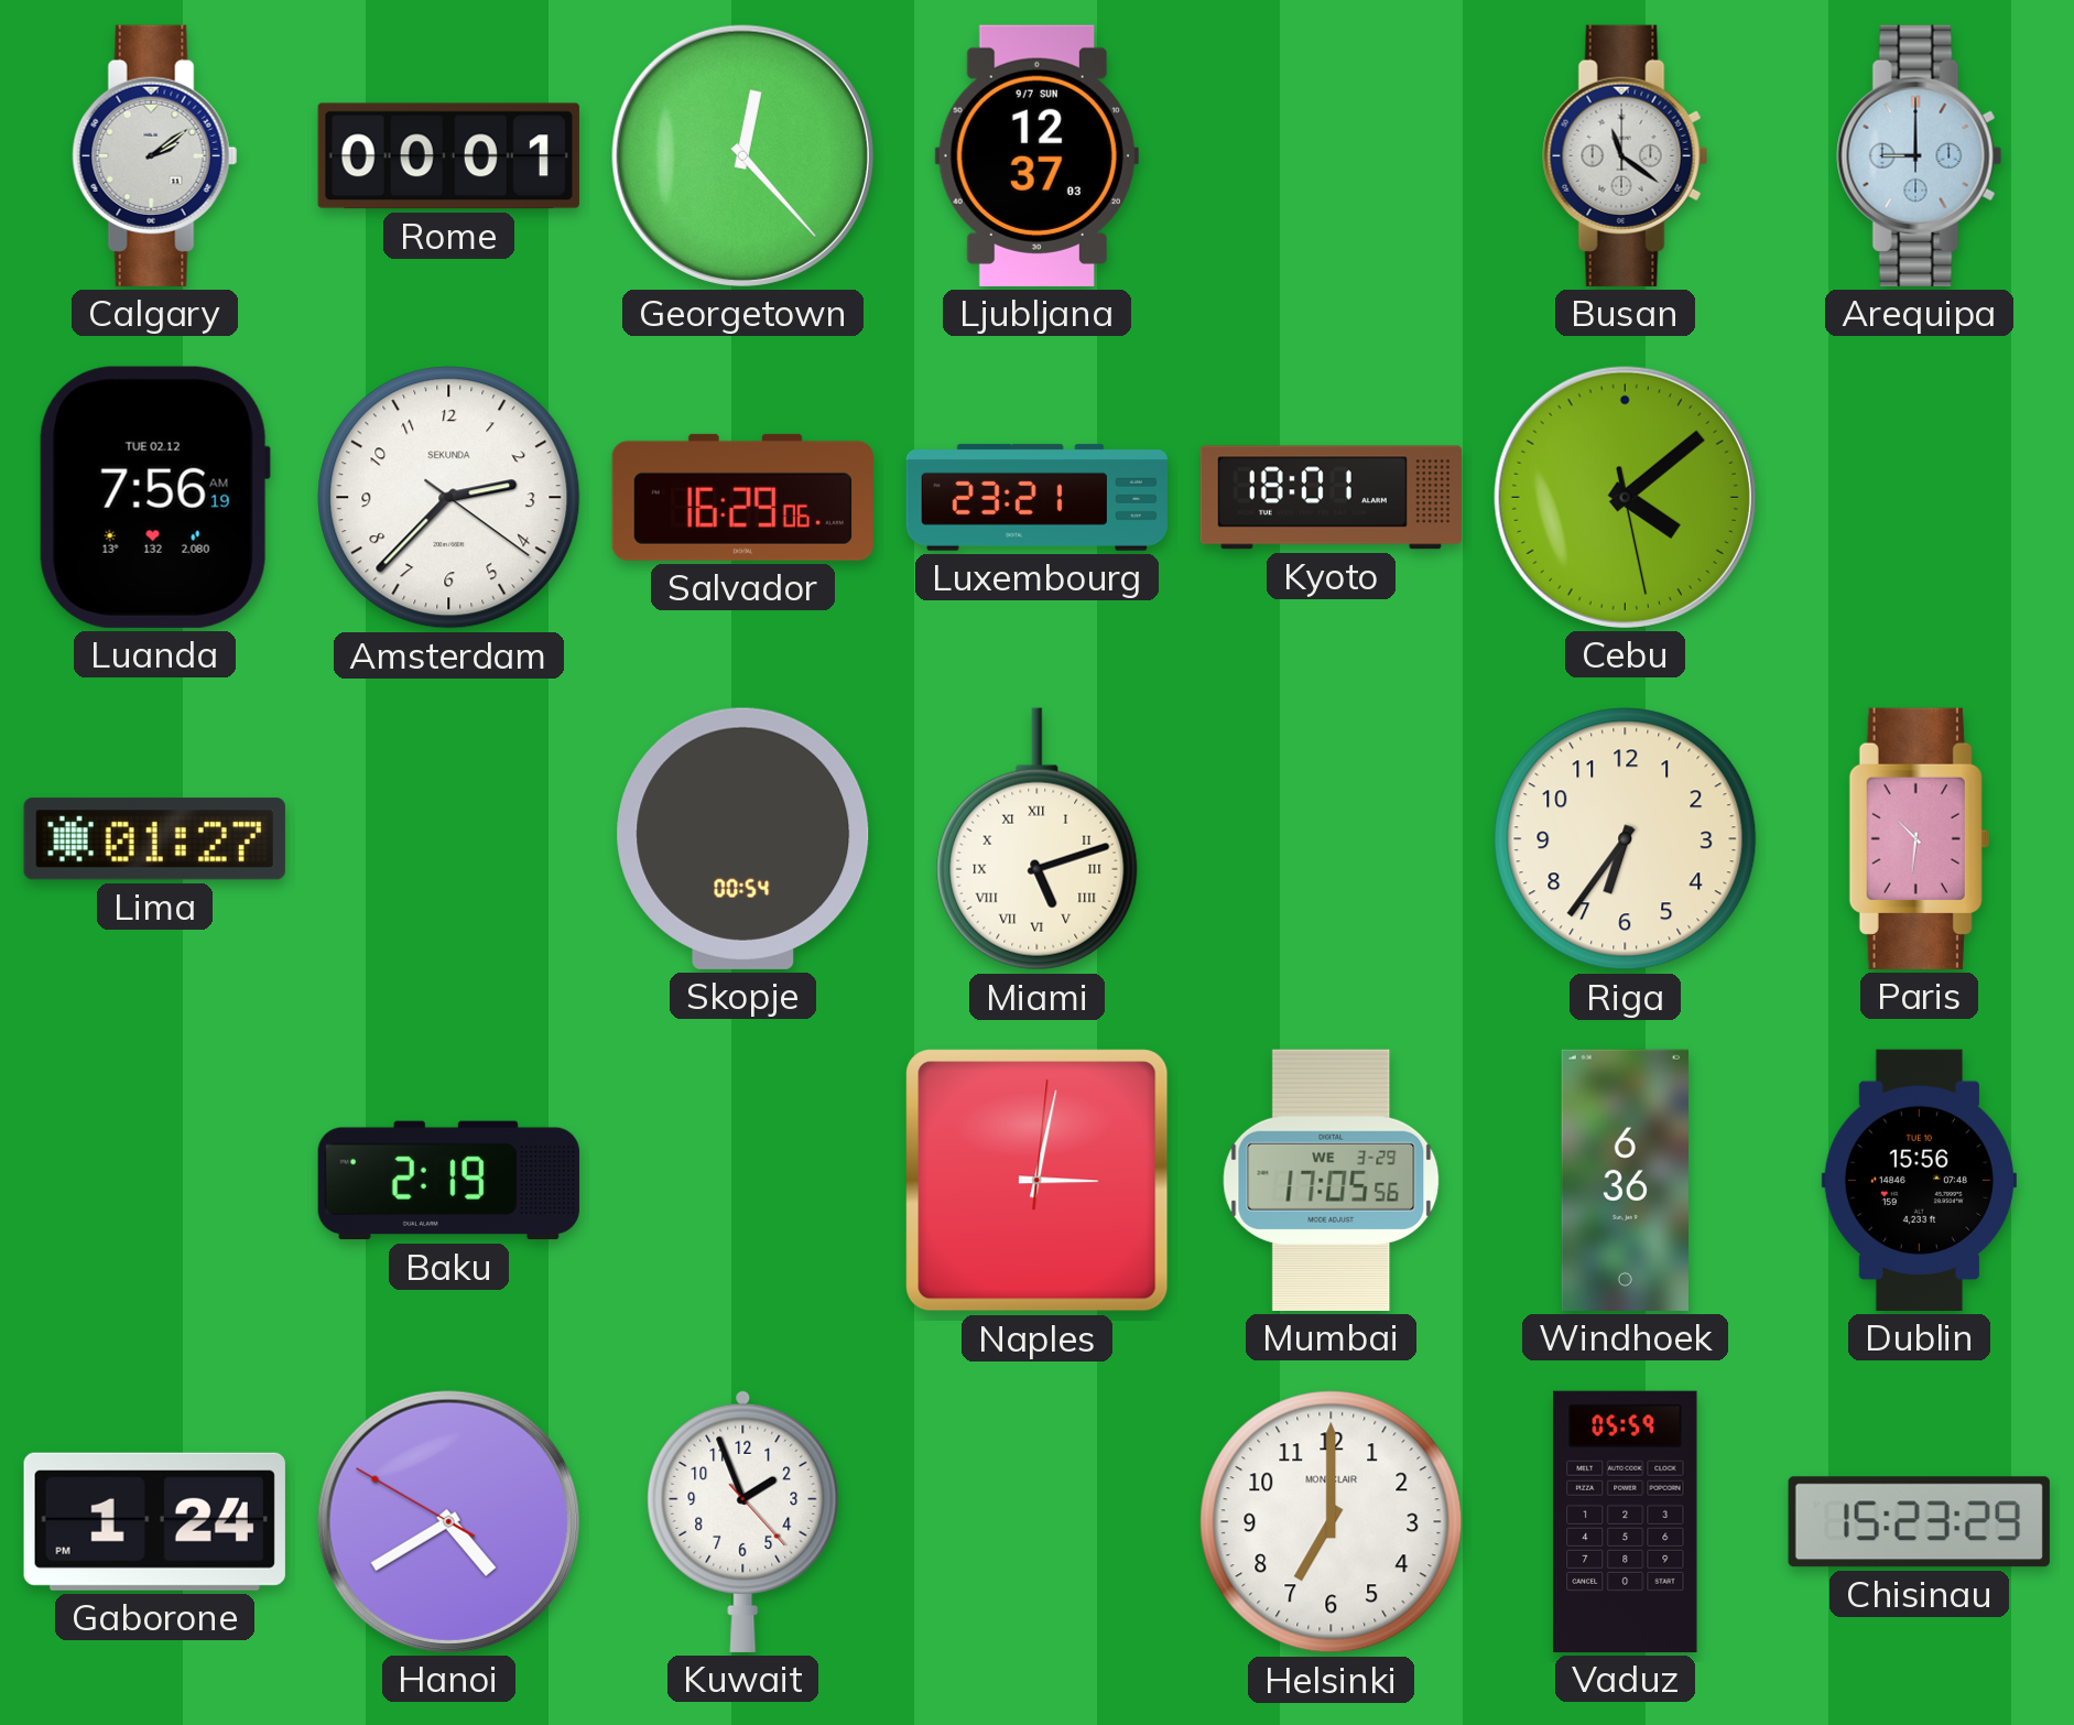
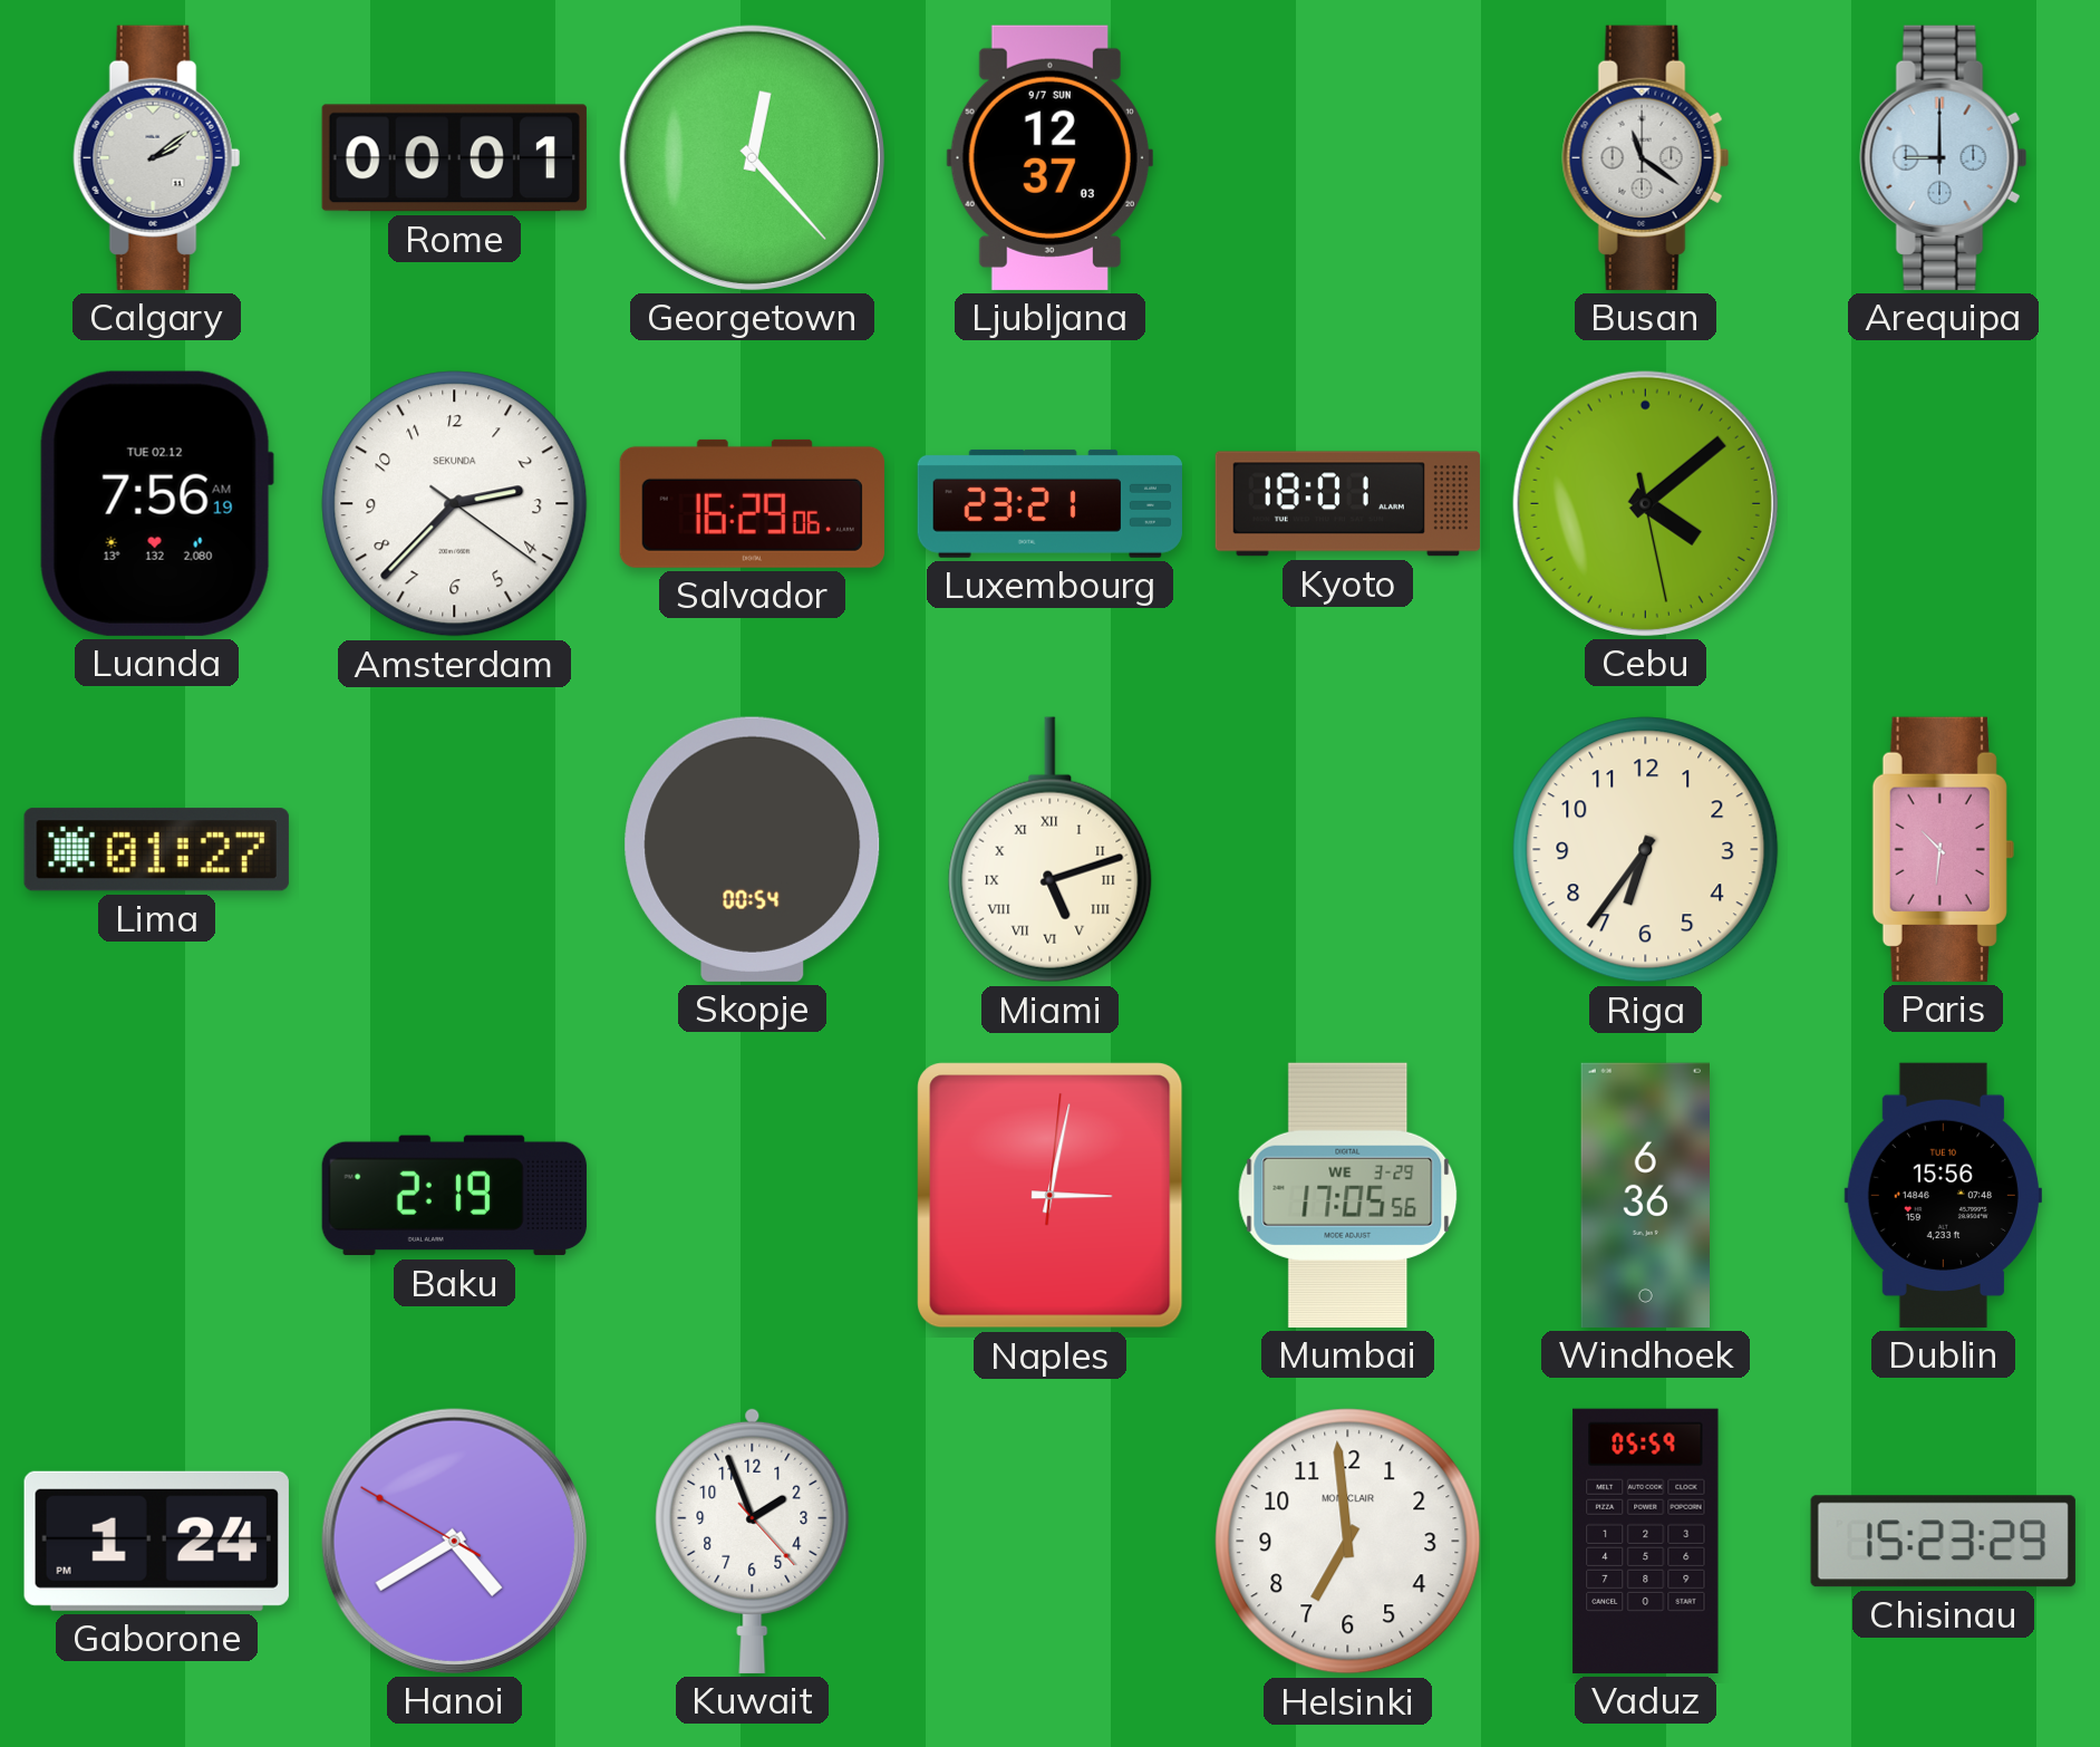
Helsinki: 7:00 -> 6:59
